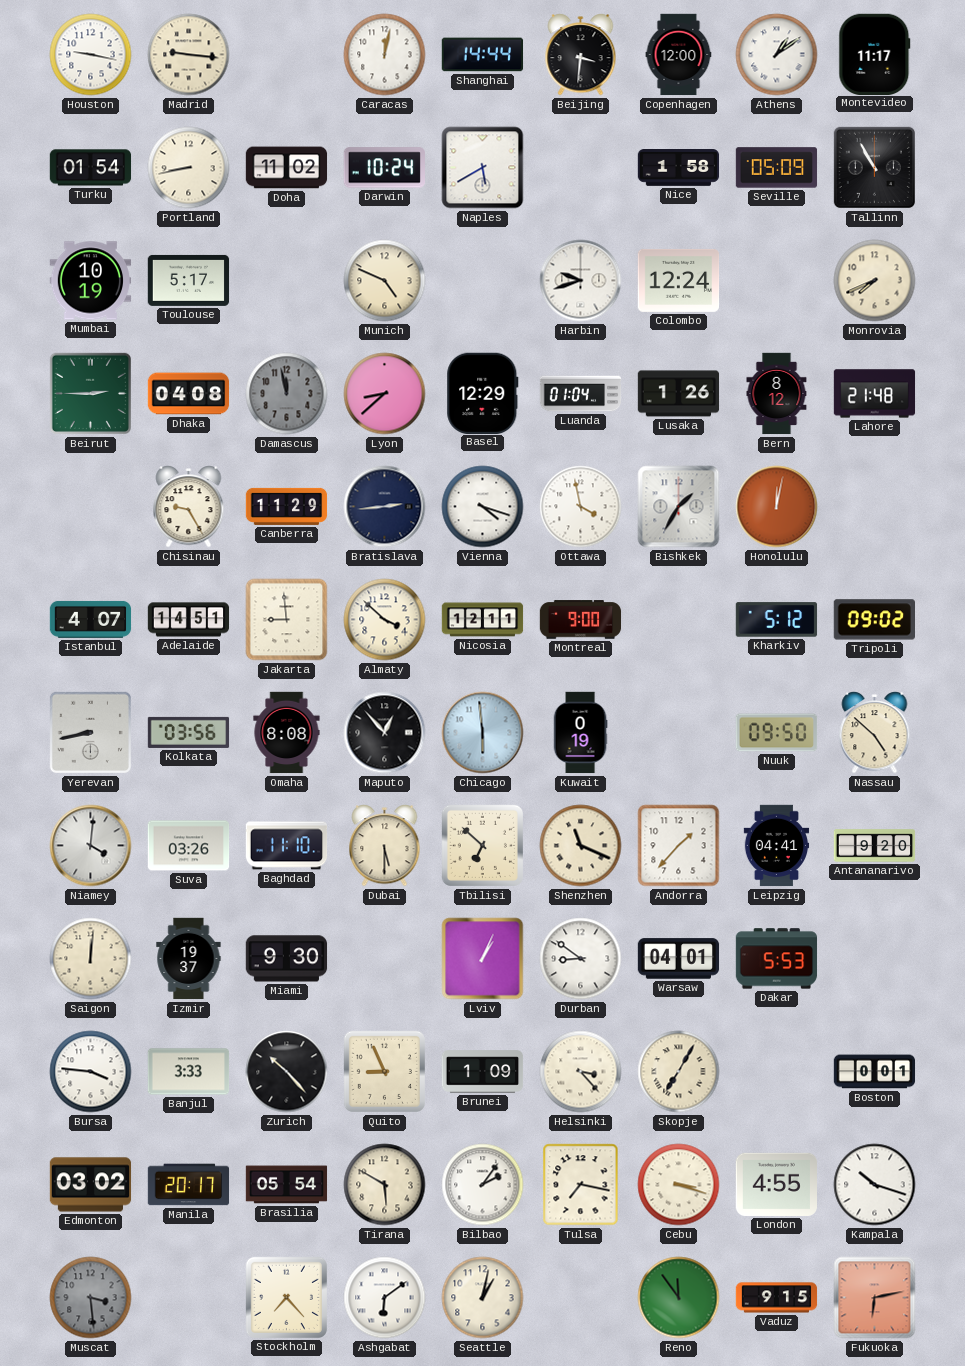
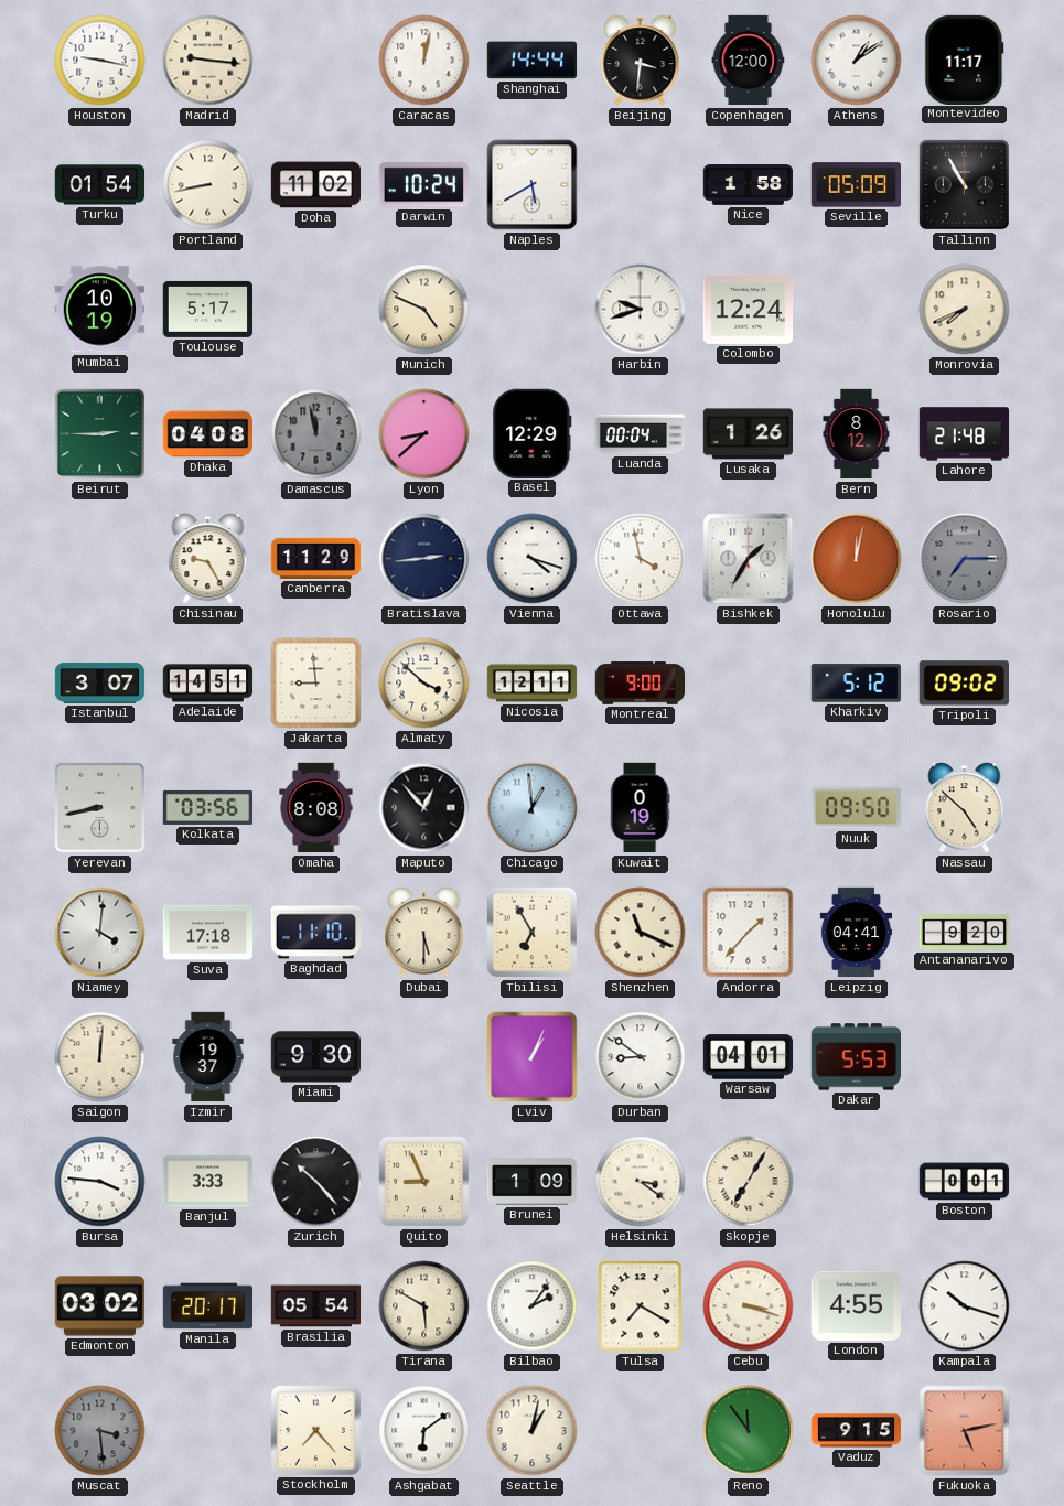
Luanda: 01:04 -> 00:04
Rosario: none -> 7:15
Istanbul: 4:07 -> 3:07
Chicago: 5:59 -> 12:59
Suva: 03:26 -> 17:18
Tbilisi: 6:52 -> 6:55
Helsinki: 3:23 -> 3:21
Tulsa: 7:17 -> 7:20
Fukuoka: 6:13 -> 5:13
